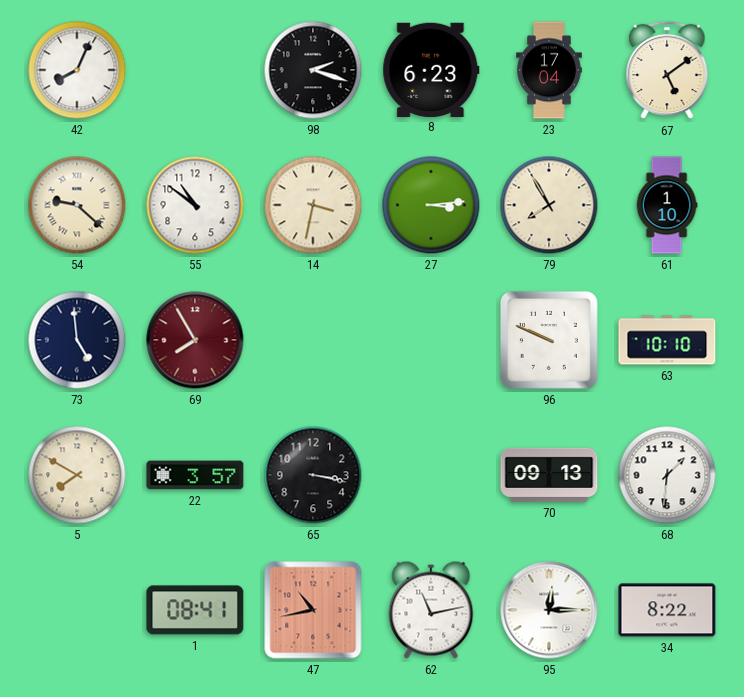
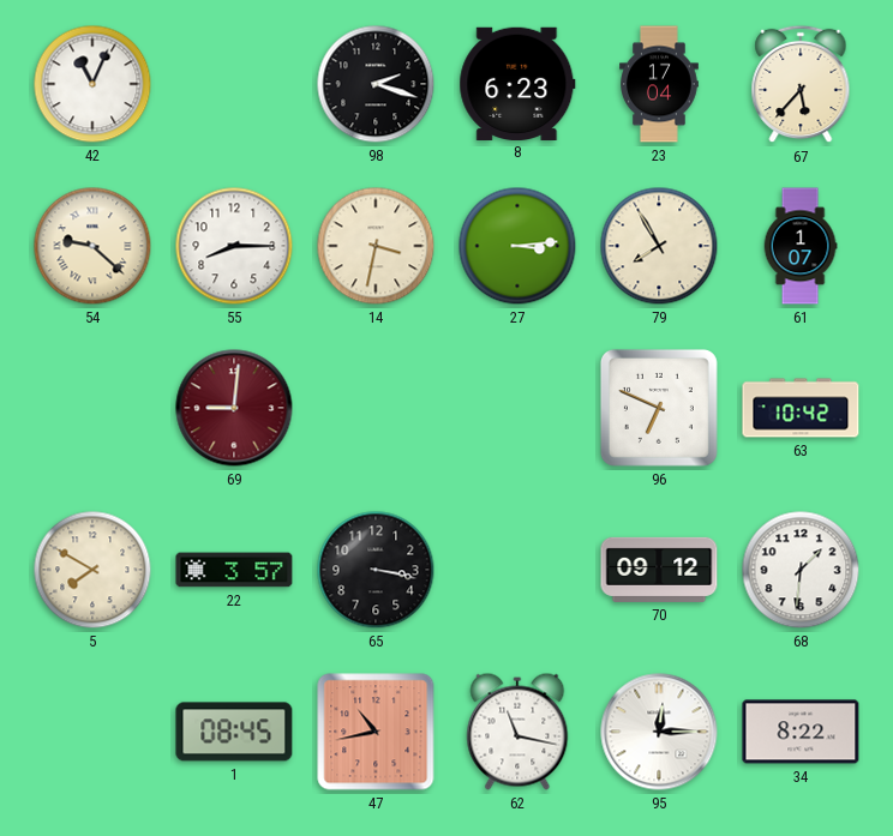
42: 8:04 -> 11:04
67: 5:09 -> 5:37
55: 10:51 -> 8:15
61: 1:10 -> 1:07
73: 4:59 -> none
69: 7:55 -> 9:01
96: 9:49 -> 6:49
63: 10:10 -> 10:42
70: 09:13 -> 09:12
1: 08:41 -> 08:45
62: 11:13 -> 11:17
